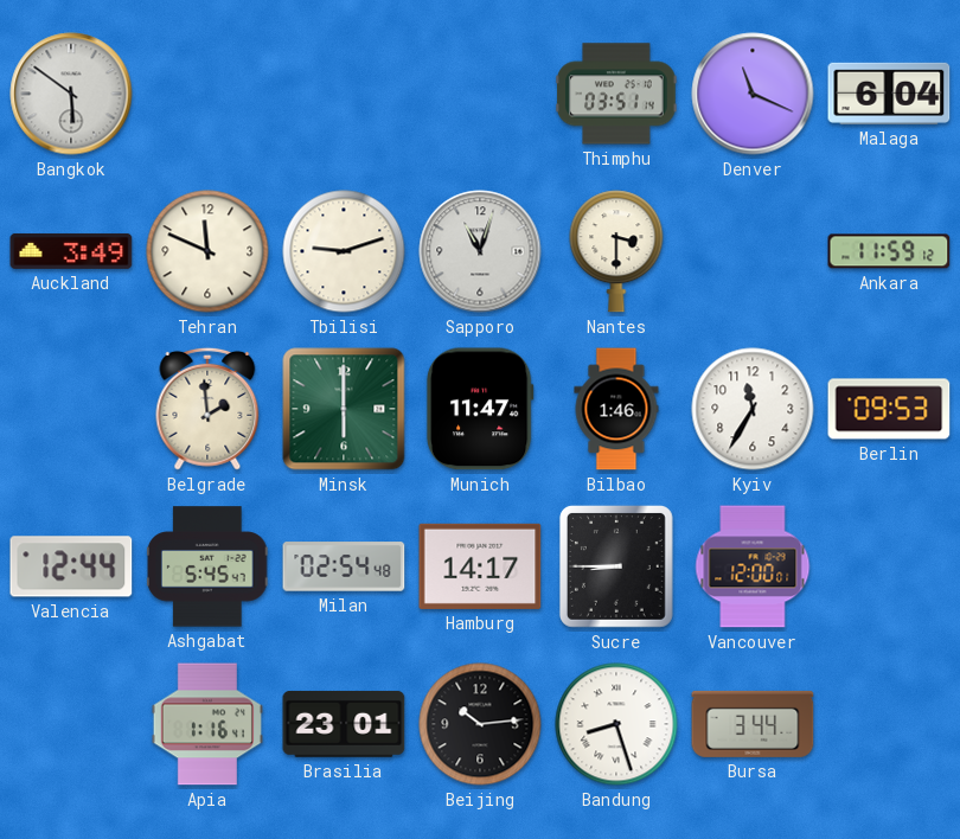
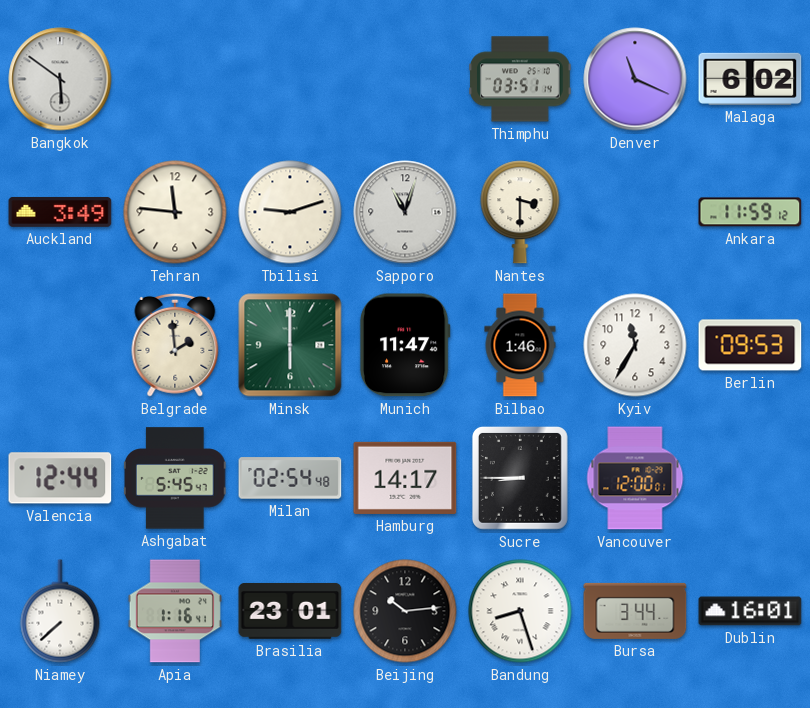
Malaga: 6:04 -> 6:02
Tehran: 11:49 -> 11:46
Niamey: none -> 7:38
Dublin: none -> 16:01
